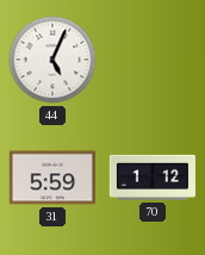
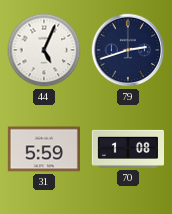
79: none -> 2:42
70: 1:12 -> 1:08
